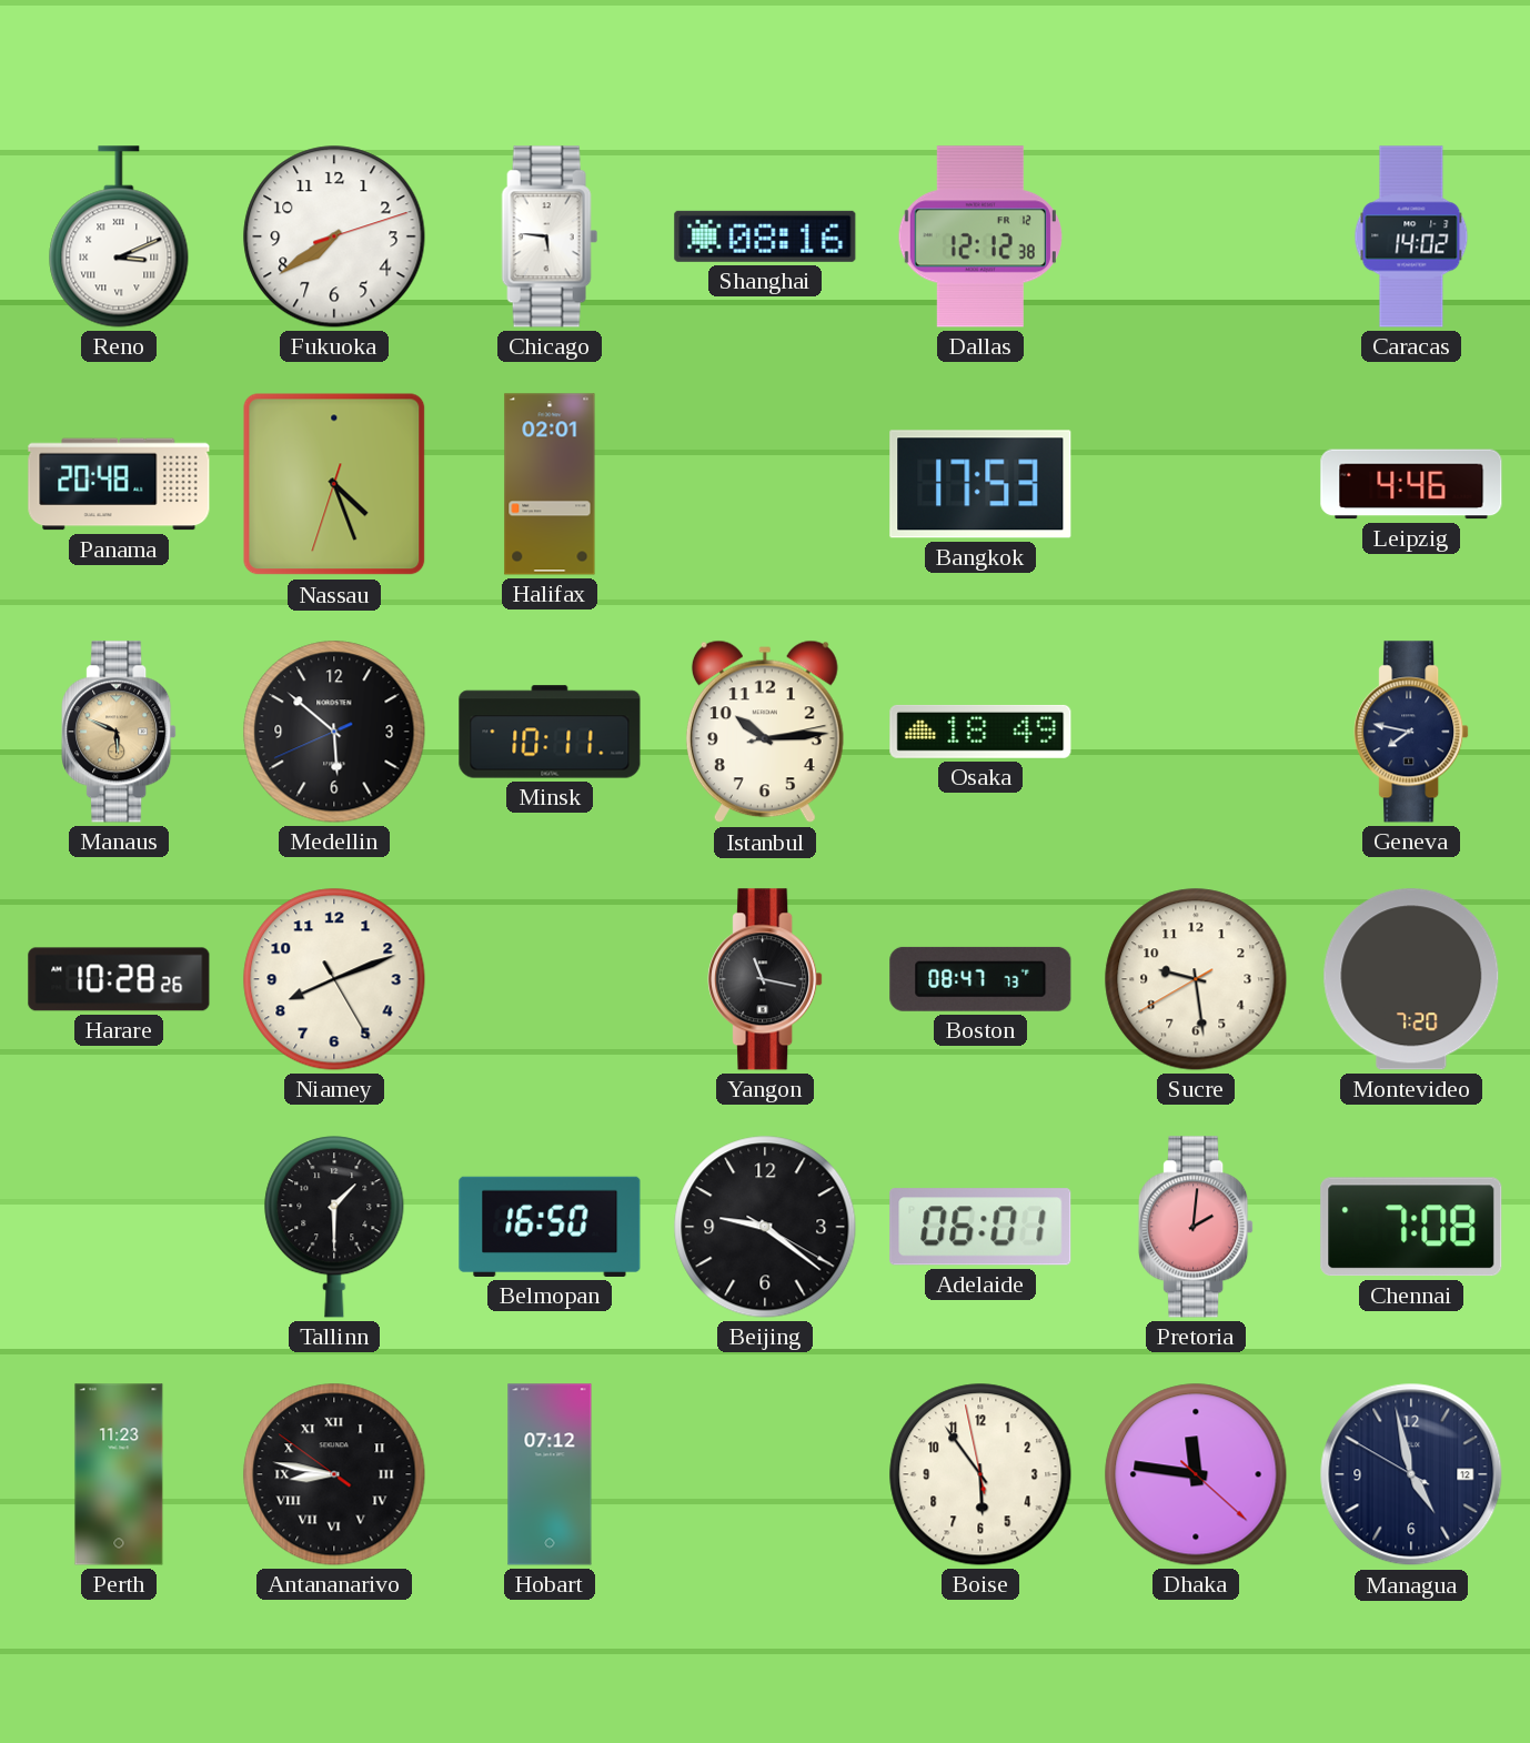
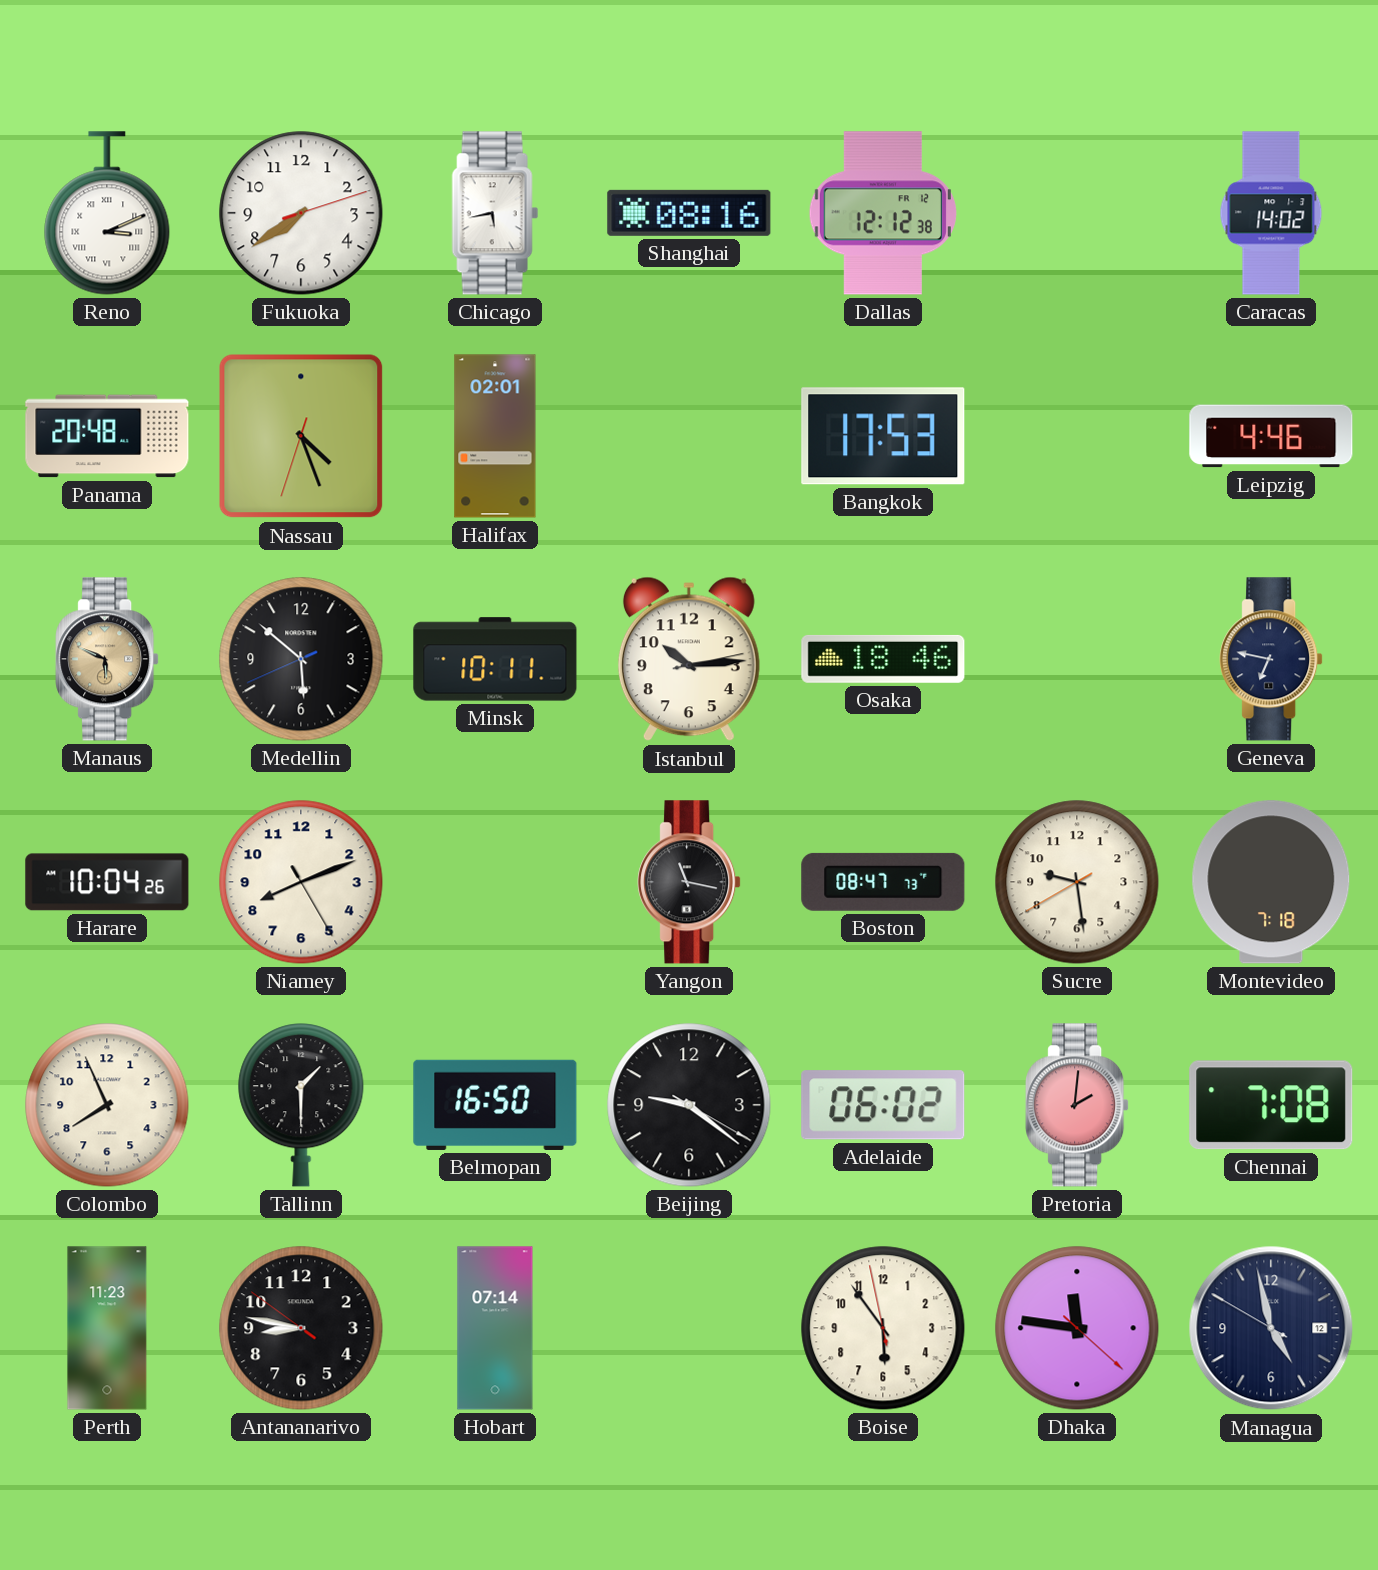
Chicago: 5:46 -> 5:43
Osaka: 18:49 -> 18:46
Geneva: 7:47 -> 6:47
Harare: 10:28 -> 10:04
Montevideo: 7:20 -> 7:18
Colombo: none -> 7:56
Adelaide: 06:01 -> 06:02
Antananarivo numerals: Roman -> Arabic
Hobart: 07:12 -> 07:14
